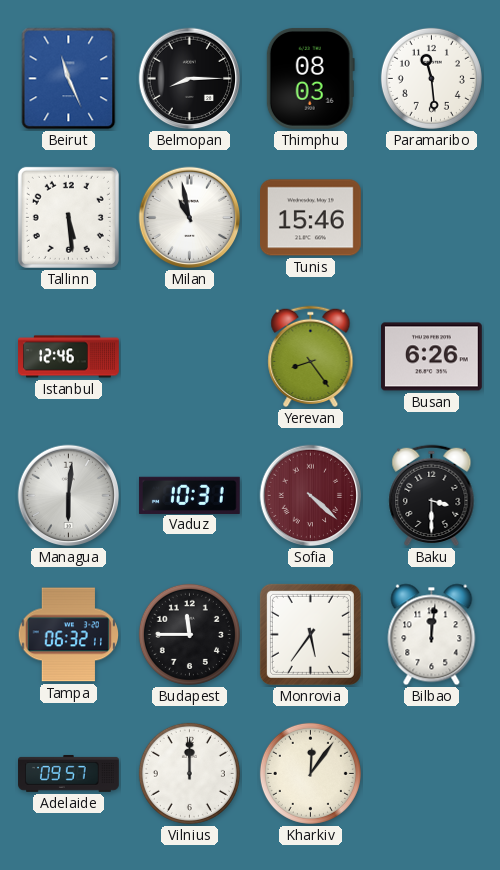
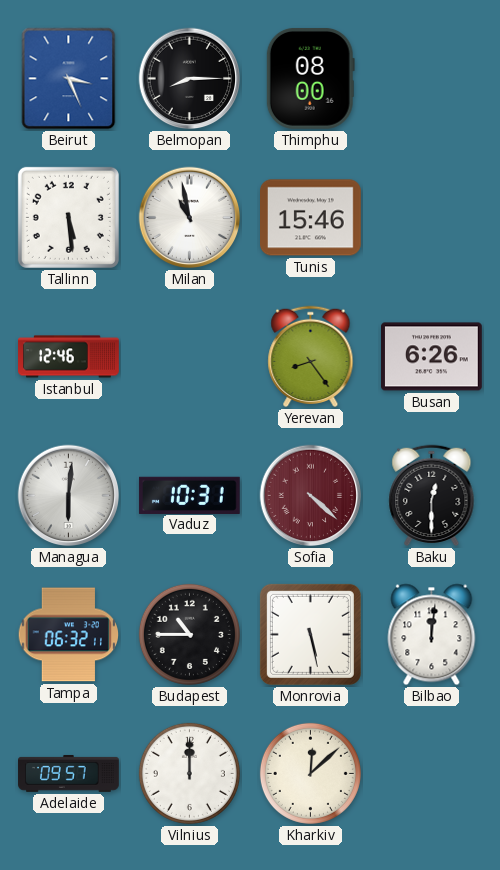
Beirut: 11:26 -> 3:26
Thimphu: 08:03 -> 08:00
Paramaribo: 11:29 -> none
Baku: 3:30 -> 12:30
Budapest: 11:45 -> 10:45
Monrovia: 5:36 -> 5:28
Kharkiv: 12:06 -> 12:08
